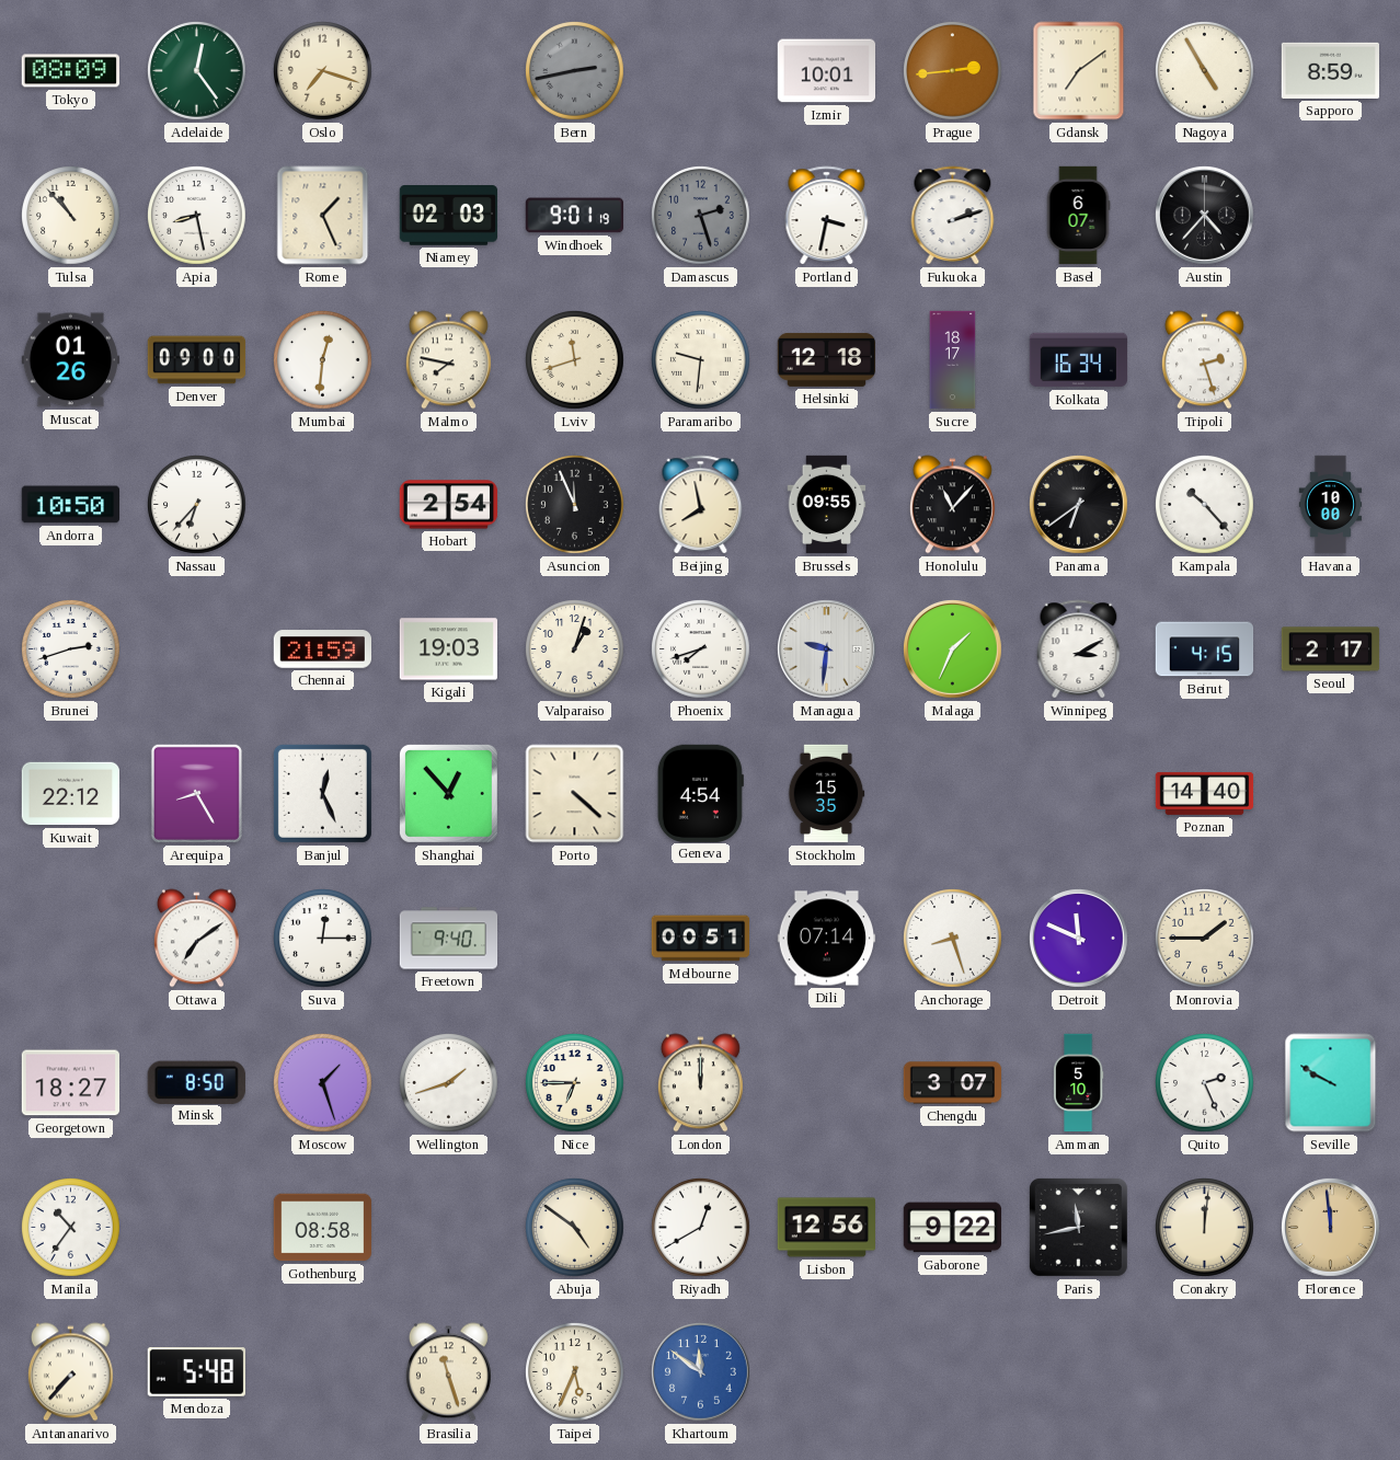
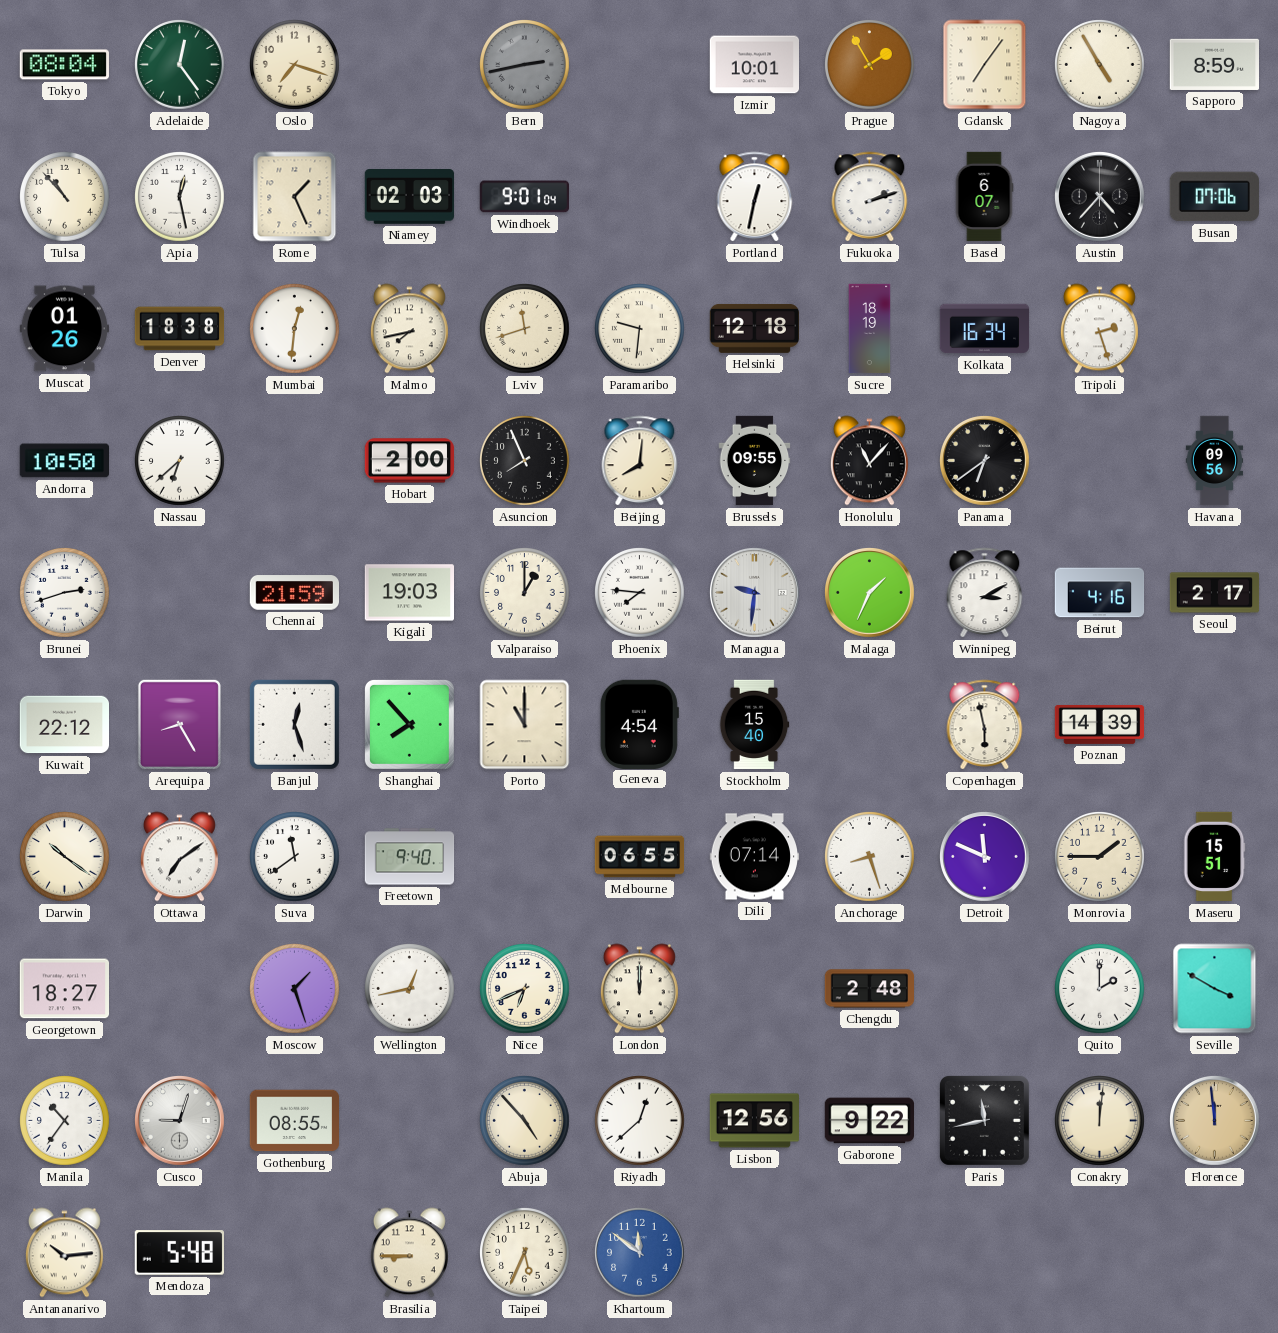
Tokyo: 08:09 -> 08:04
Prague: 2:44 -> 1:55
Gdansk: 7:09 -> 7:06
Apia: 8:28 -> 12:28
Windhoek: 9:01:19 -> 9:01:04
Damascus: 2:27 -> none
Portland: 3:32 -> 12:32
Busan: none -> 07:06
Denver: 09:00 -> 18:38
Malmo: 7:47 -> 7:43
Sucre: 18:17 -> 18:19
Nassau: 6:37 -> 6:38
Hobart: 2:54 -> 2:00
Asuncion: 11:56 -> 7:56
Beijing: 7:58 -> 8:01
Kampala: 10:23 -> none
Havana: 10:00 -> 09:56
Valparaiso: 1:03 -> 1:00
Phoenix: 7:42 -> 7:46
Beirut: 4:15 -> 4:16
Banjul: 12:26 -> 12:27
Shanghai: 12:53 -> 7:53
Porto: 4:22 -> 11:00
Stockholm: 15:35 -> 15:40
Copenhagen: none -> 5:58
Poznan: 14:40 -> 14:39
Darwin: none -> 10:21
Suva: 12:15 -> 11:39
Melbourne: 00:51 -> 06:55
Maseru: none -> 15:51
Minsk: 8:50 -> none
Wellington: 1:42 -> 12:43
Nice: 6:45 -> 6:41
Chengdu: 3:07 -> 2:48
Amman: 5:10 -> none
Quito: 2:26 -> 2:00
Seville: 9:50 -> 3:50
Cusco: none -> 9:03
Gothenburg: 08:58 -> 08:55
Abuja: 4:51 -> 4:53
Riyadh: 12:40 -> 12:38
Antananarivo: 7:37 -> 10:14
Brasilia: 11:27 -> 8:45
